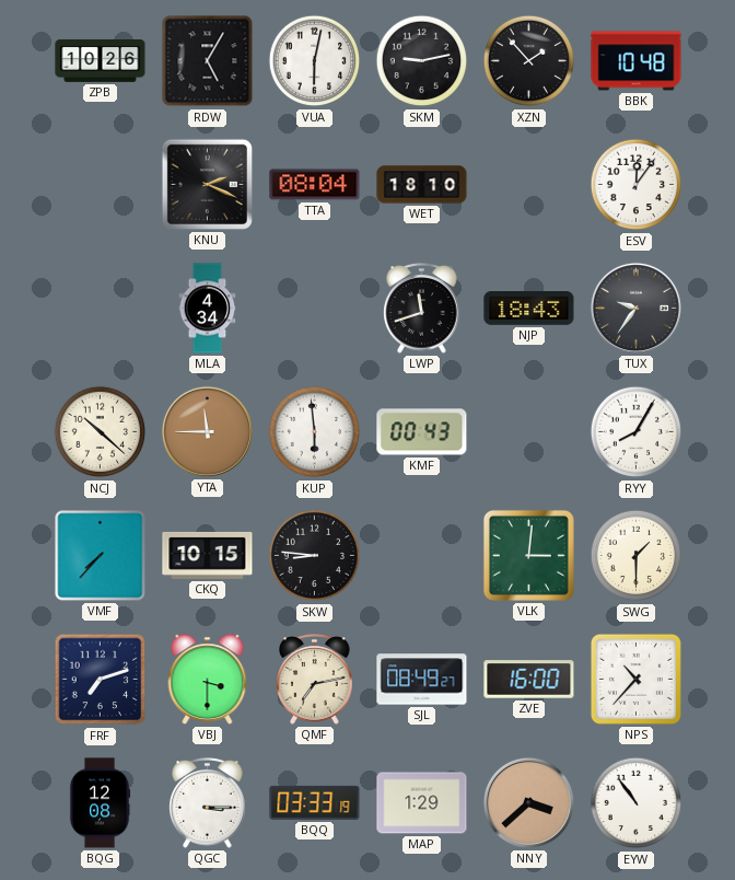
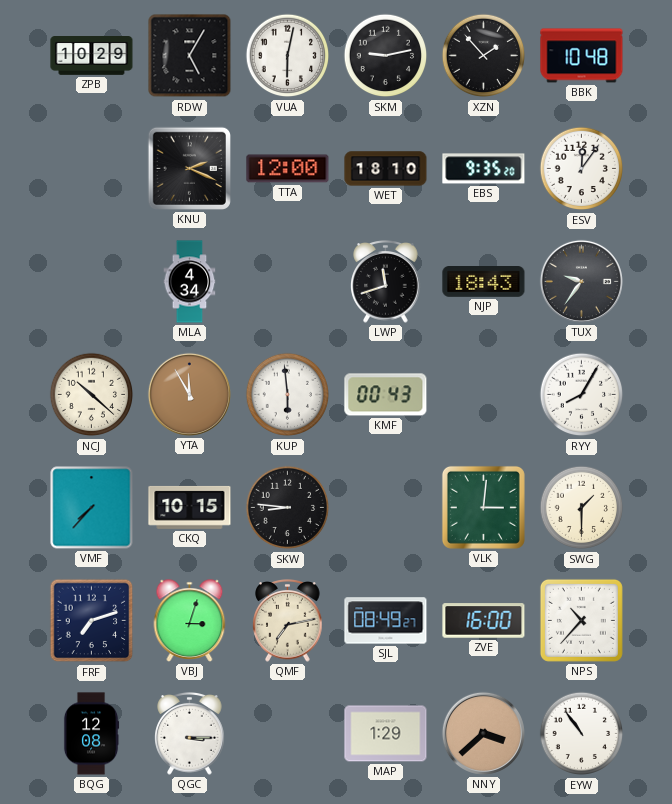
ZPB: 10:26 -> 10:29
TTA: 08:04 -> 12:00
EBS: none -> 9:35
YTA: 11:45 -> 11:55
VBJ: 3:30 -> 3:03
BQQ: 03:33 -> none
